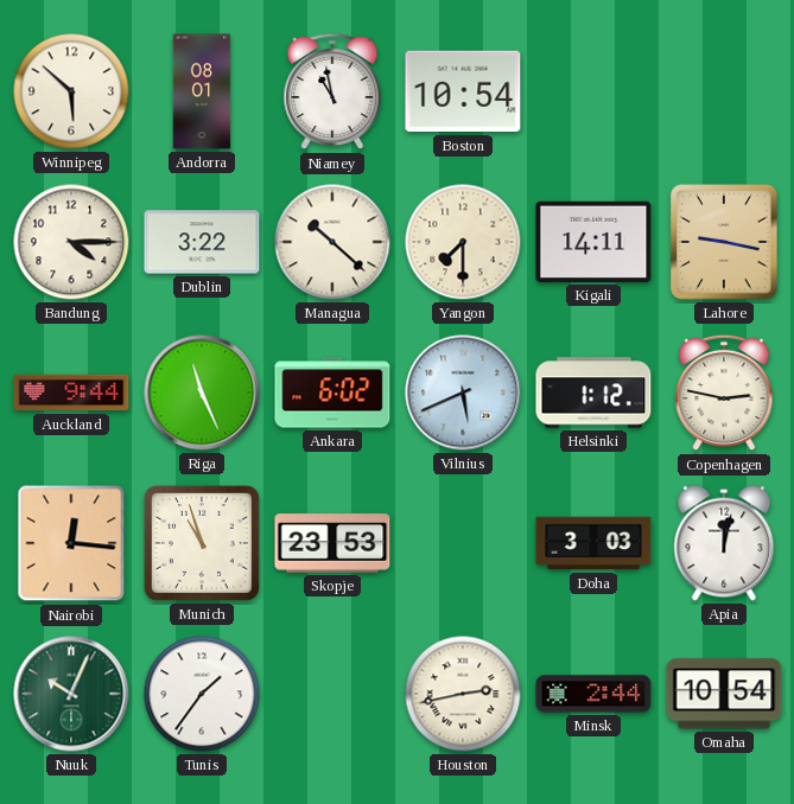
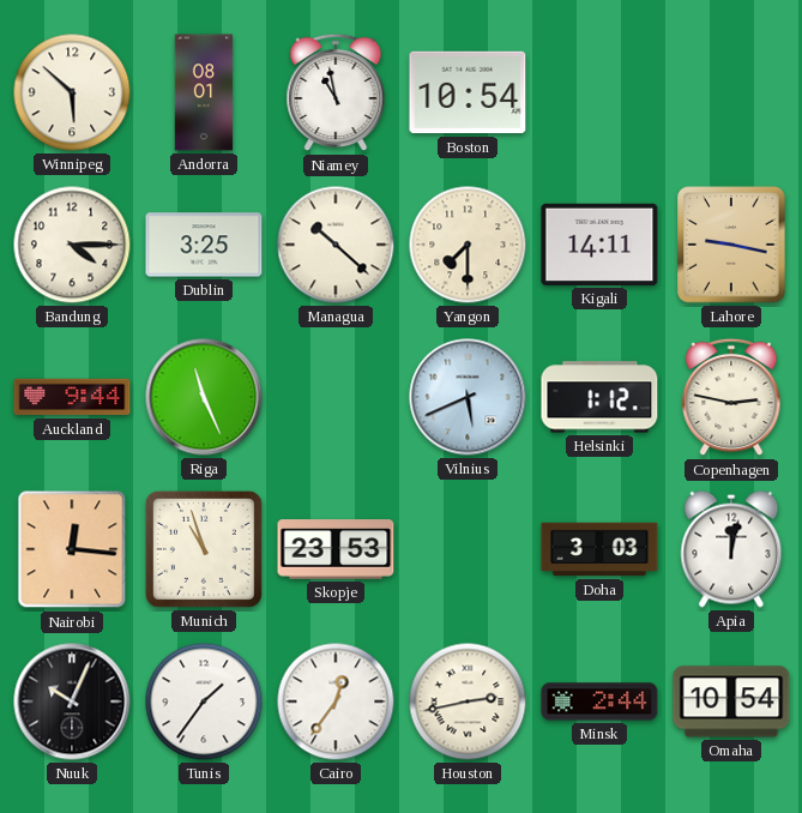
Dublin: 3:22 -> 3:25
Ankara: 6:02 -> none
Nuuk dial: green -> black
Cairo: none -> 12:36
